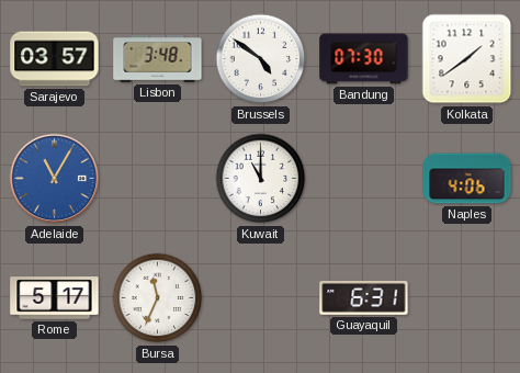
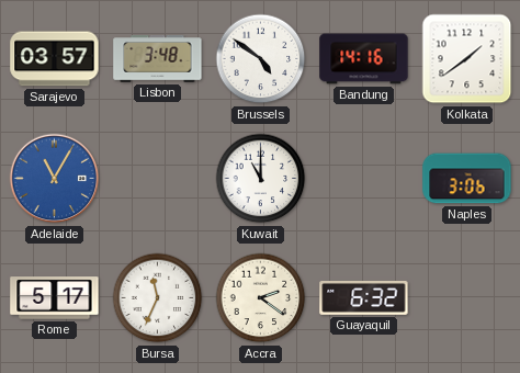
Bandung: 07:30 -> 14:16
Naples: 4:06 -> 3:06
Accra: none -> 2:21
Guayaquil: 6:31 -> 6:32
